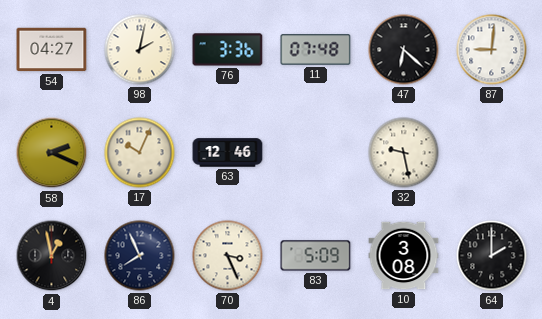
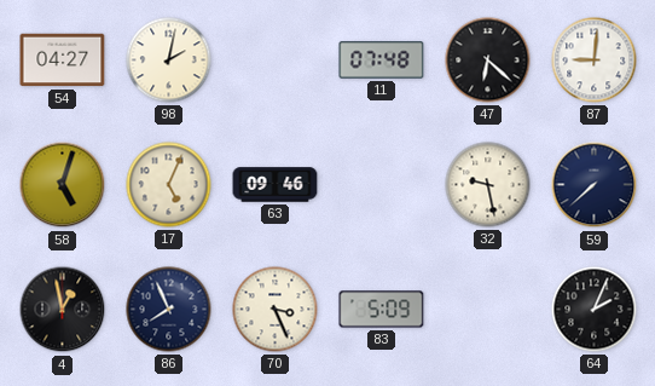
76: 3:36 -> none
58: 2:19 -> 5:03
17: 10:04 -> 5:04
63: 12:46 -> 09:46
59: none -> 7:38
10: 3:08 -> none
64: 2:00 -> 2:04
